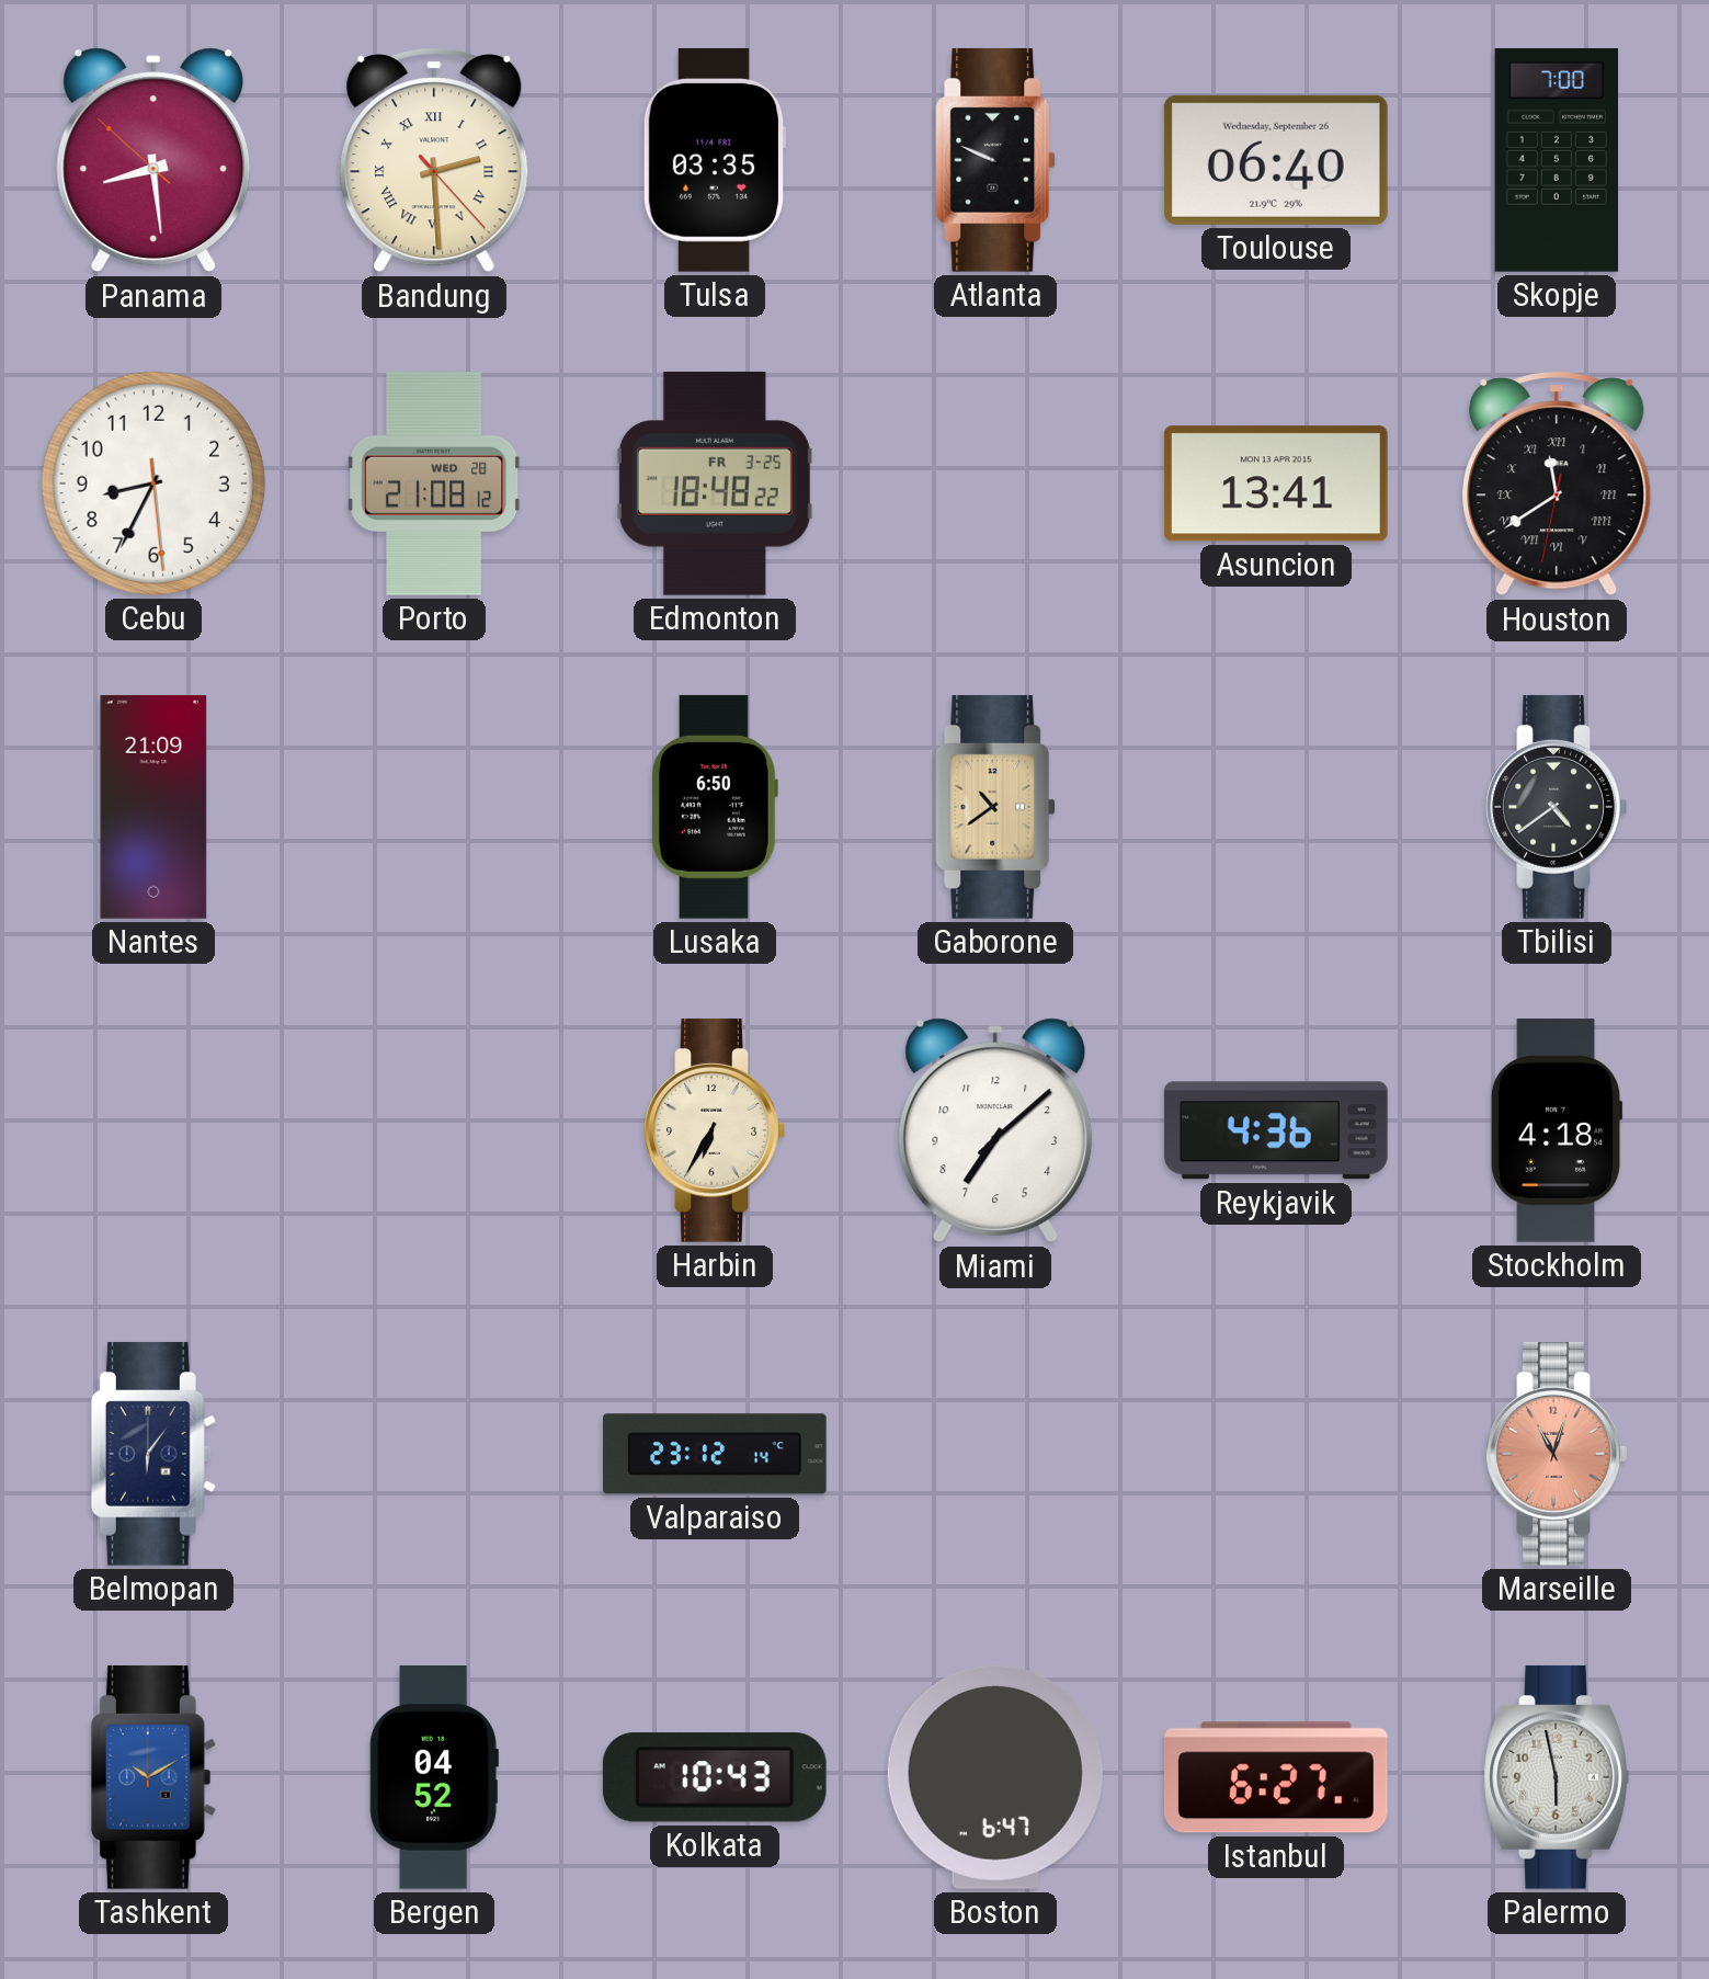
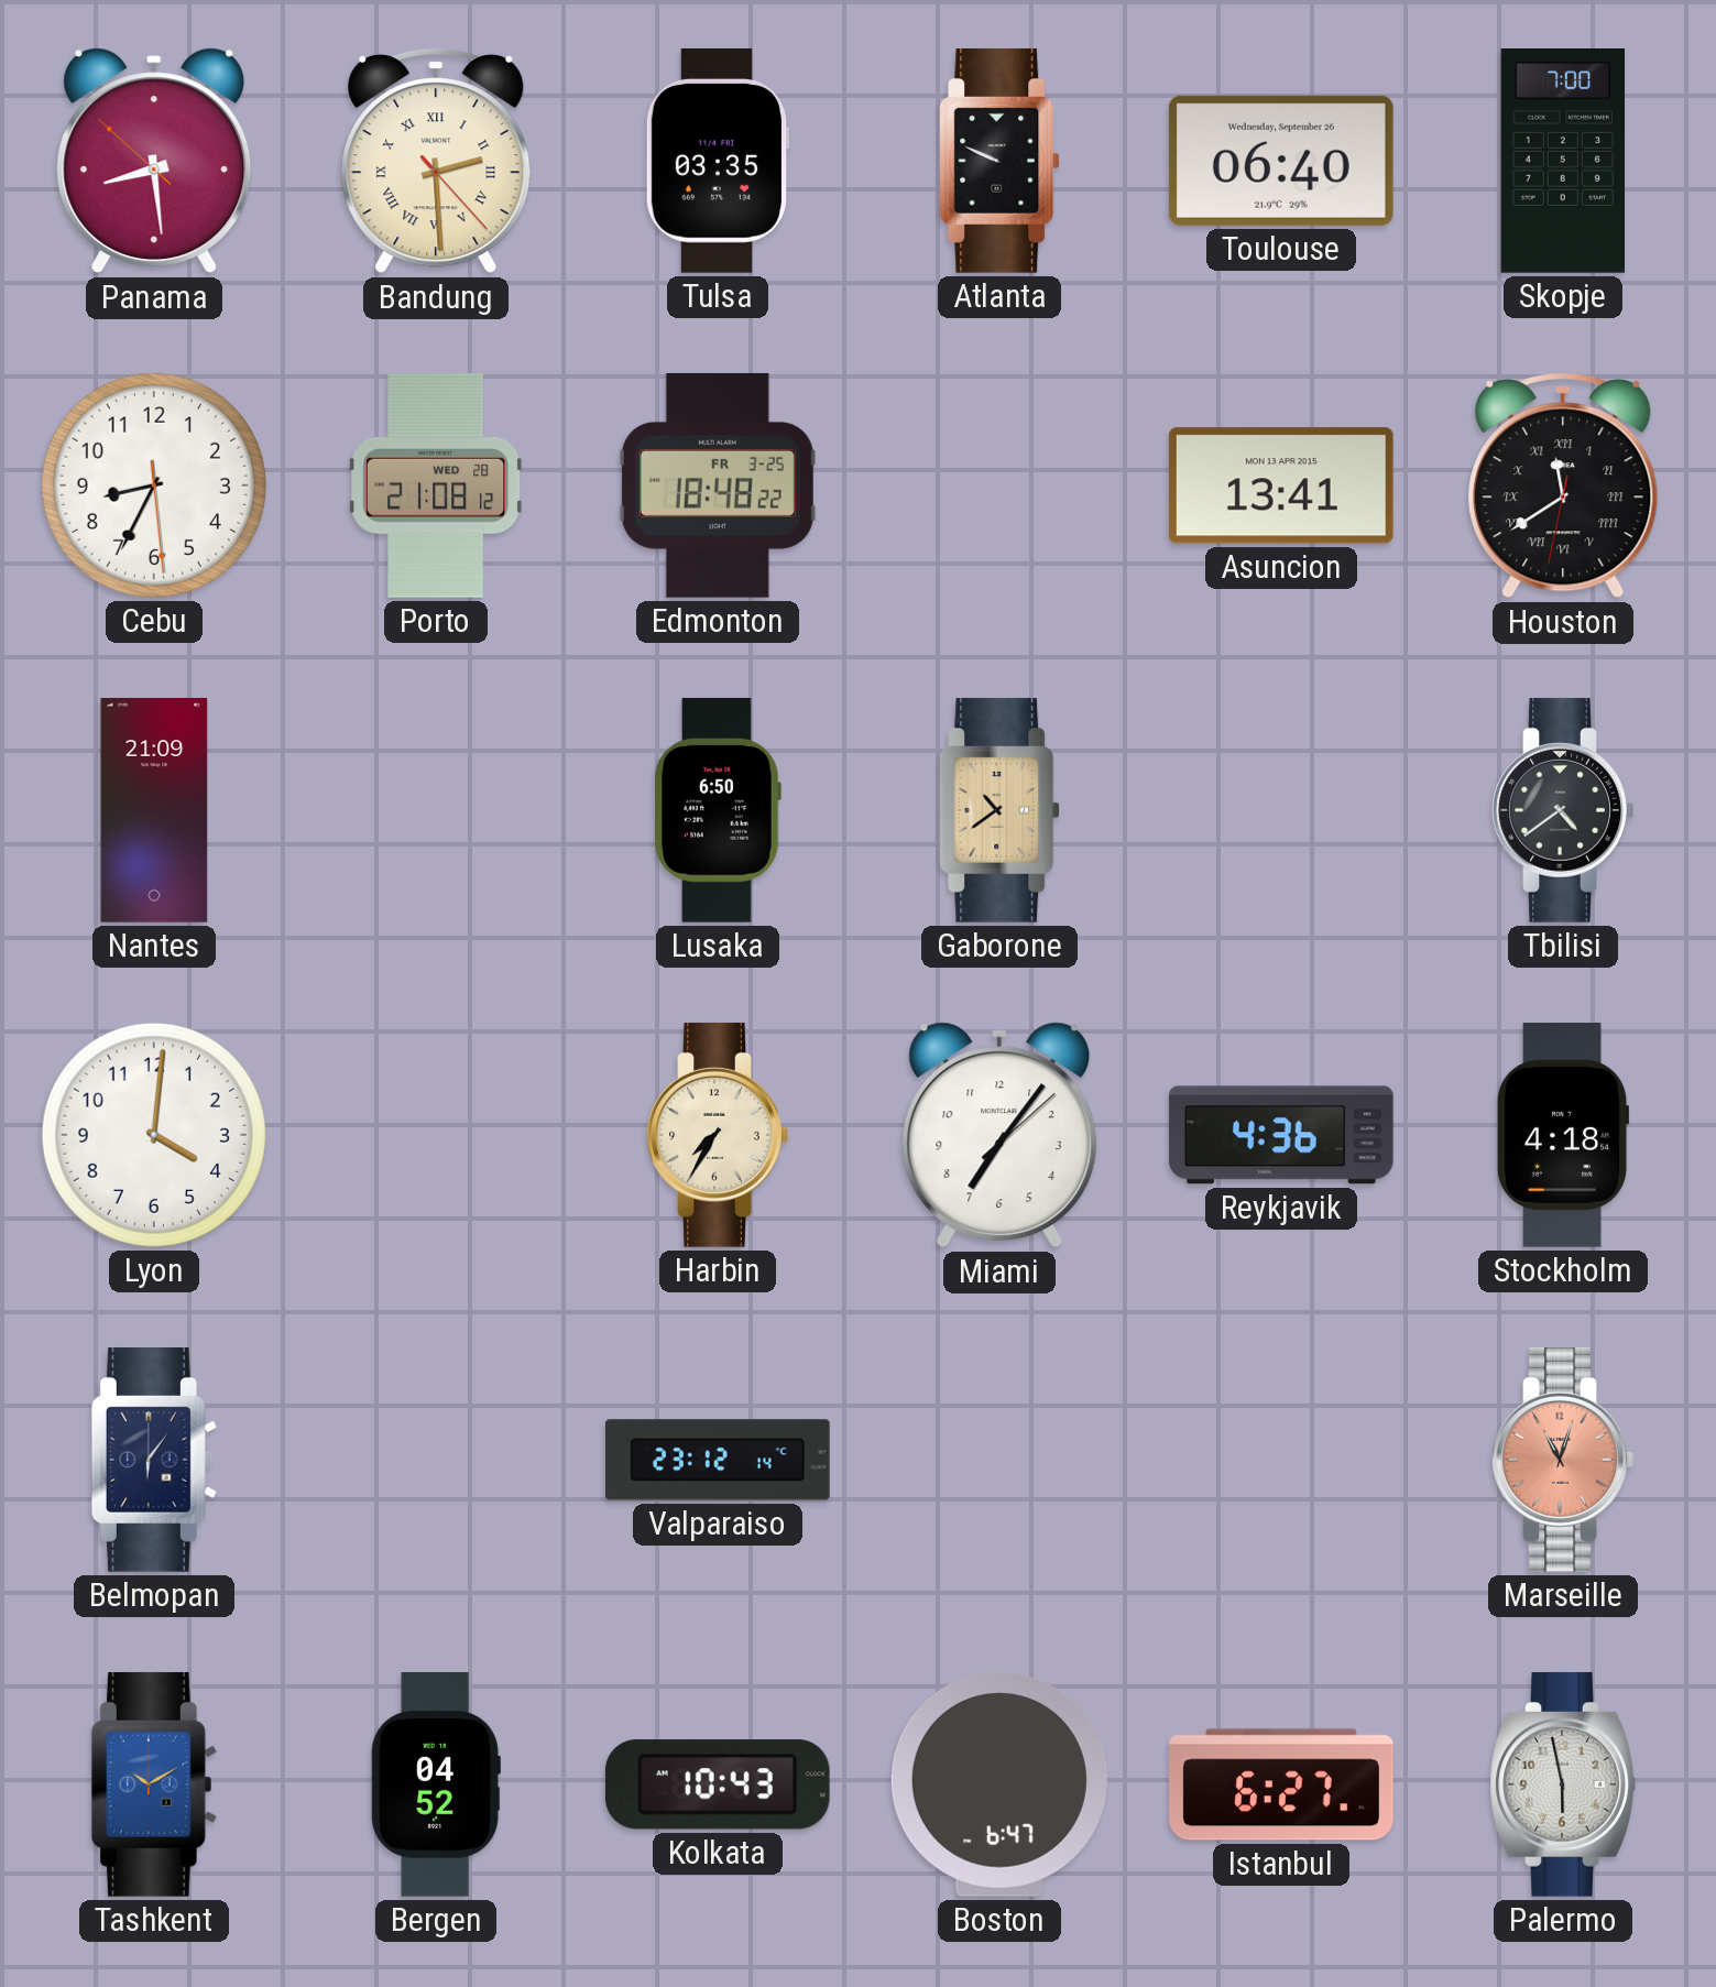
Lyon: none -> 4:01
Harbin: 6:35 -> 7:35
Miami: 7:08 -> 7:06
